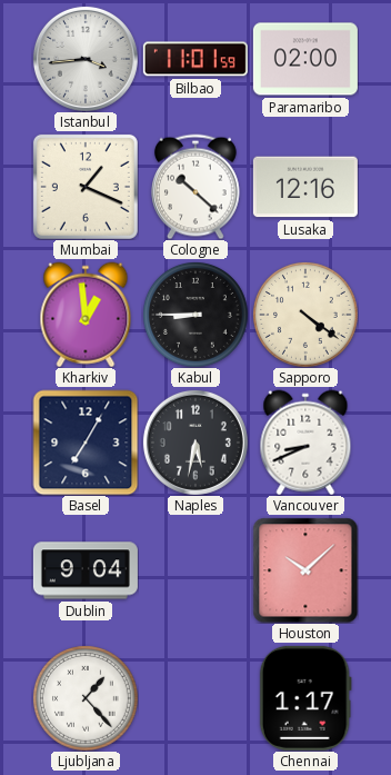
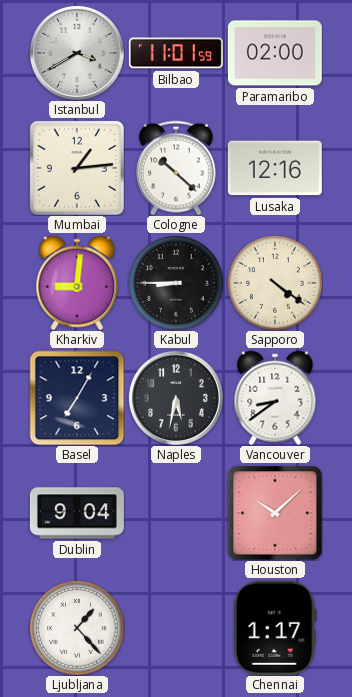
Istanbul: 3:44 -> 3:40
Mumbai: 1:19 -> 1:14
Kharkiv: 12:59 -> 9:01
Vancouver: 8:41 -> 8:39
